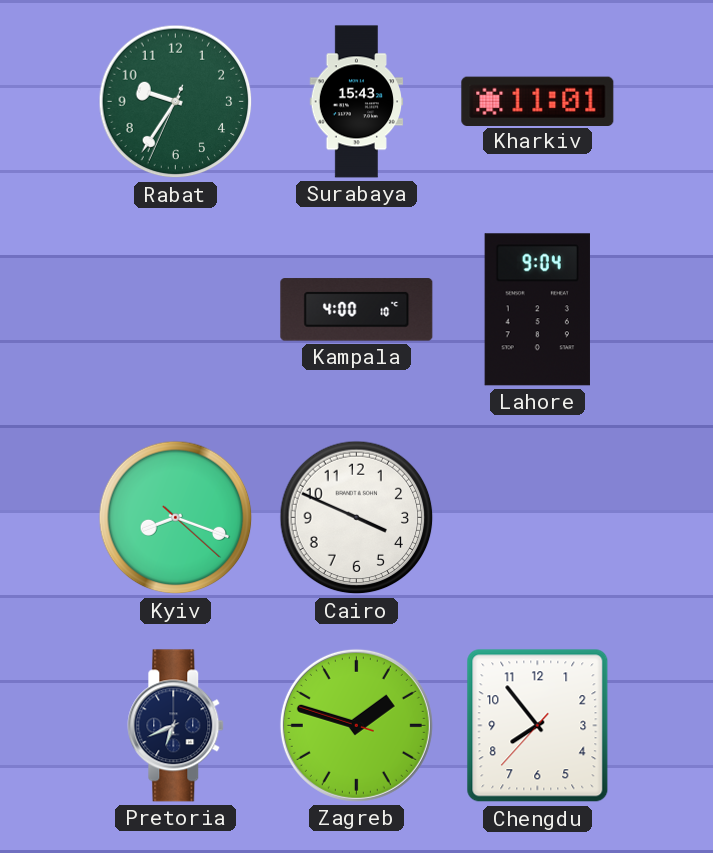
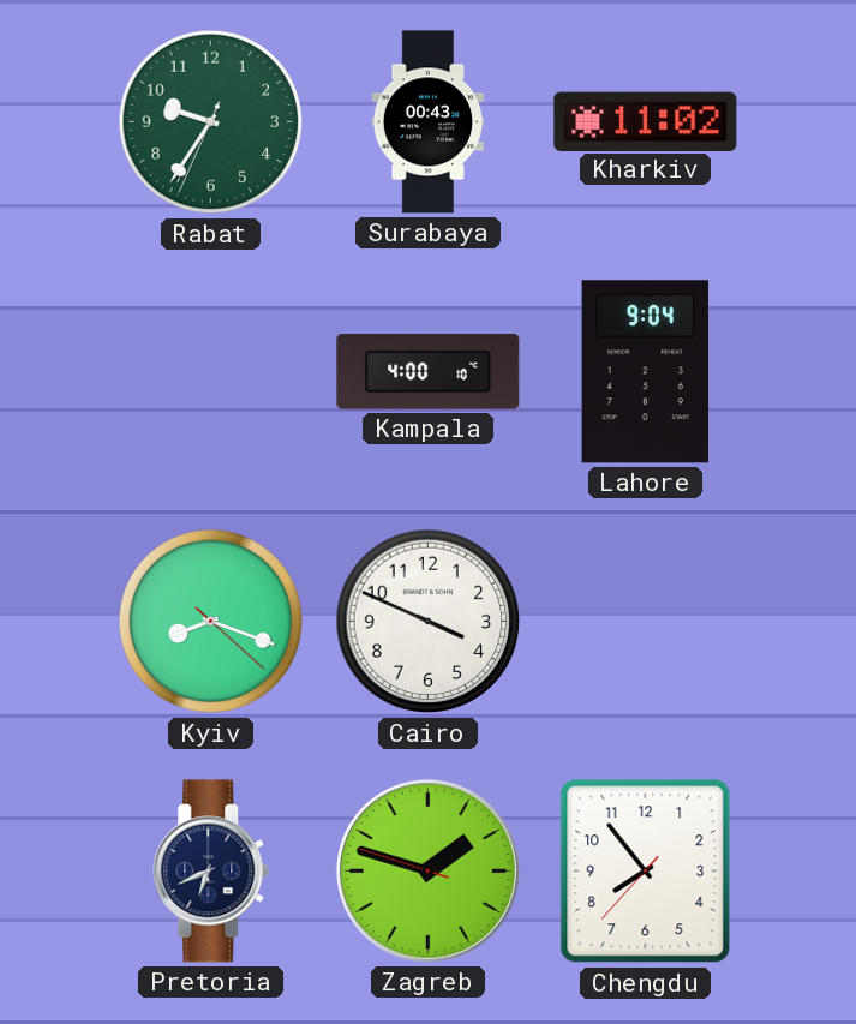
Surabaya: 15:43 -> 00:43
Kharkiv: 11:01 -> 11:02
